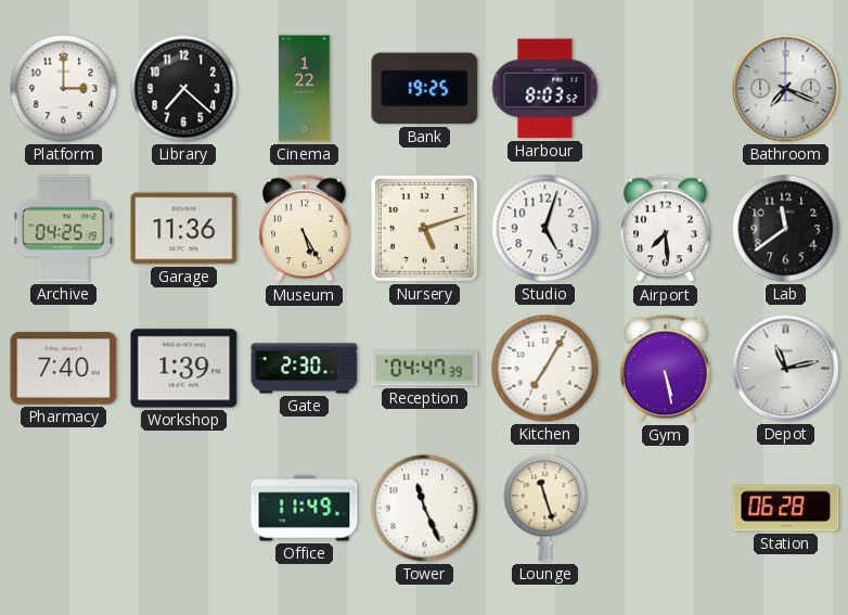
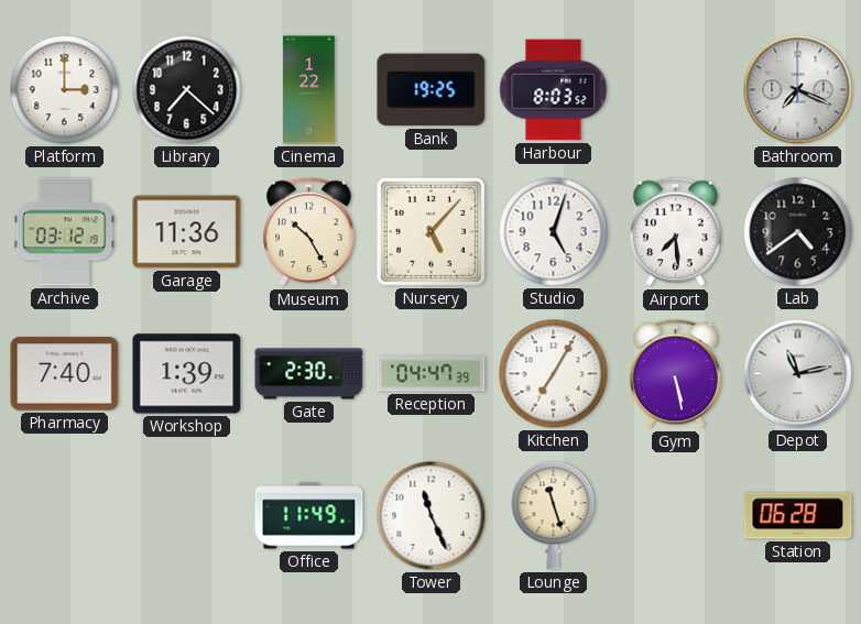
Archive: 04:25 -> 03:12
Museum: 5:25 -> 10:25
Nursery: 5:12 -> 5:07
Lab: 11:39 -> 4:39
